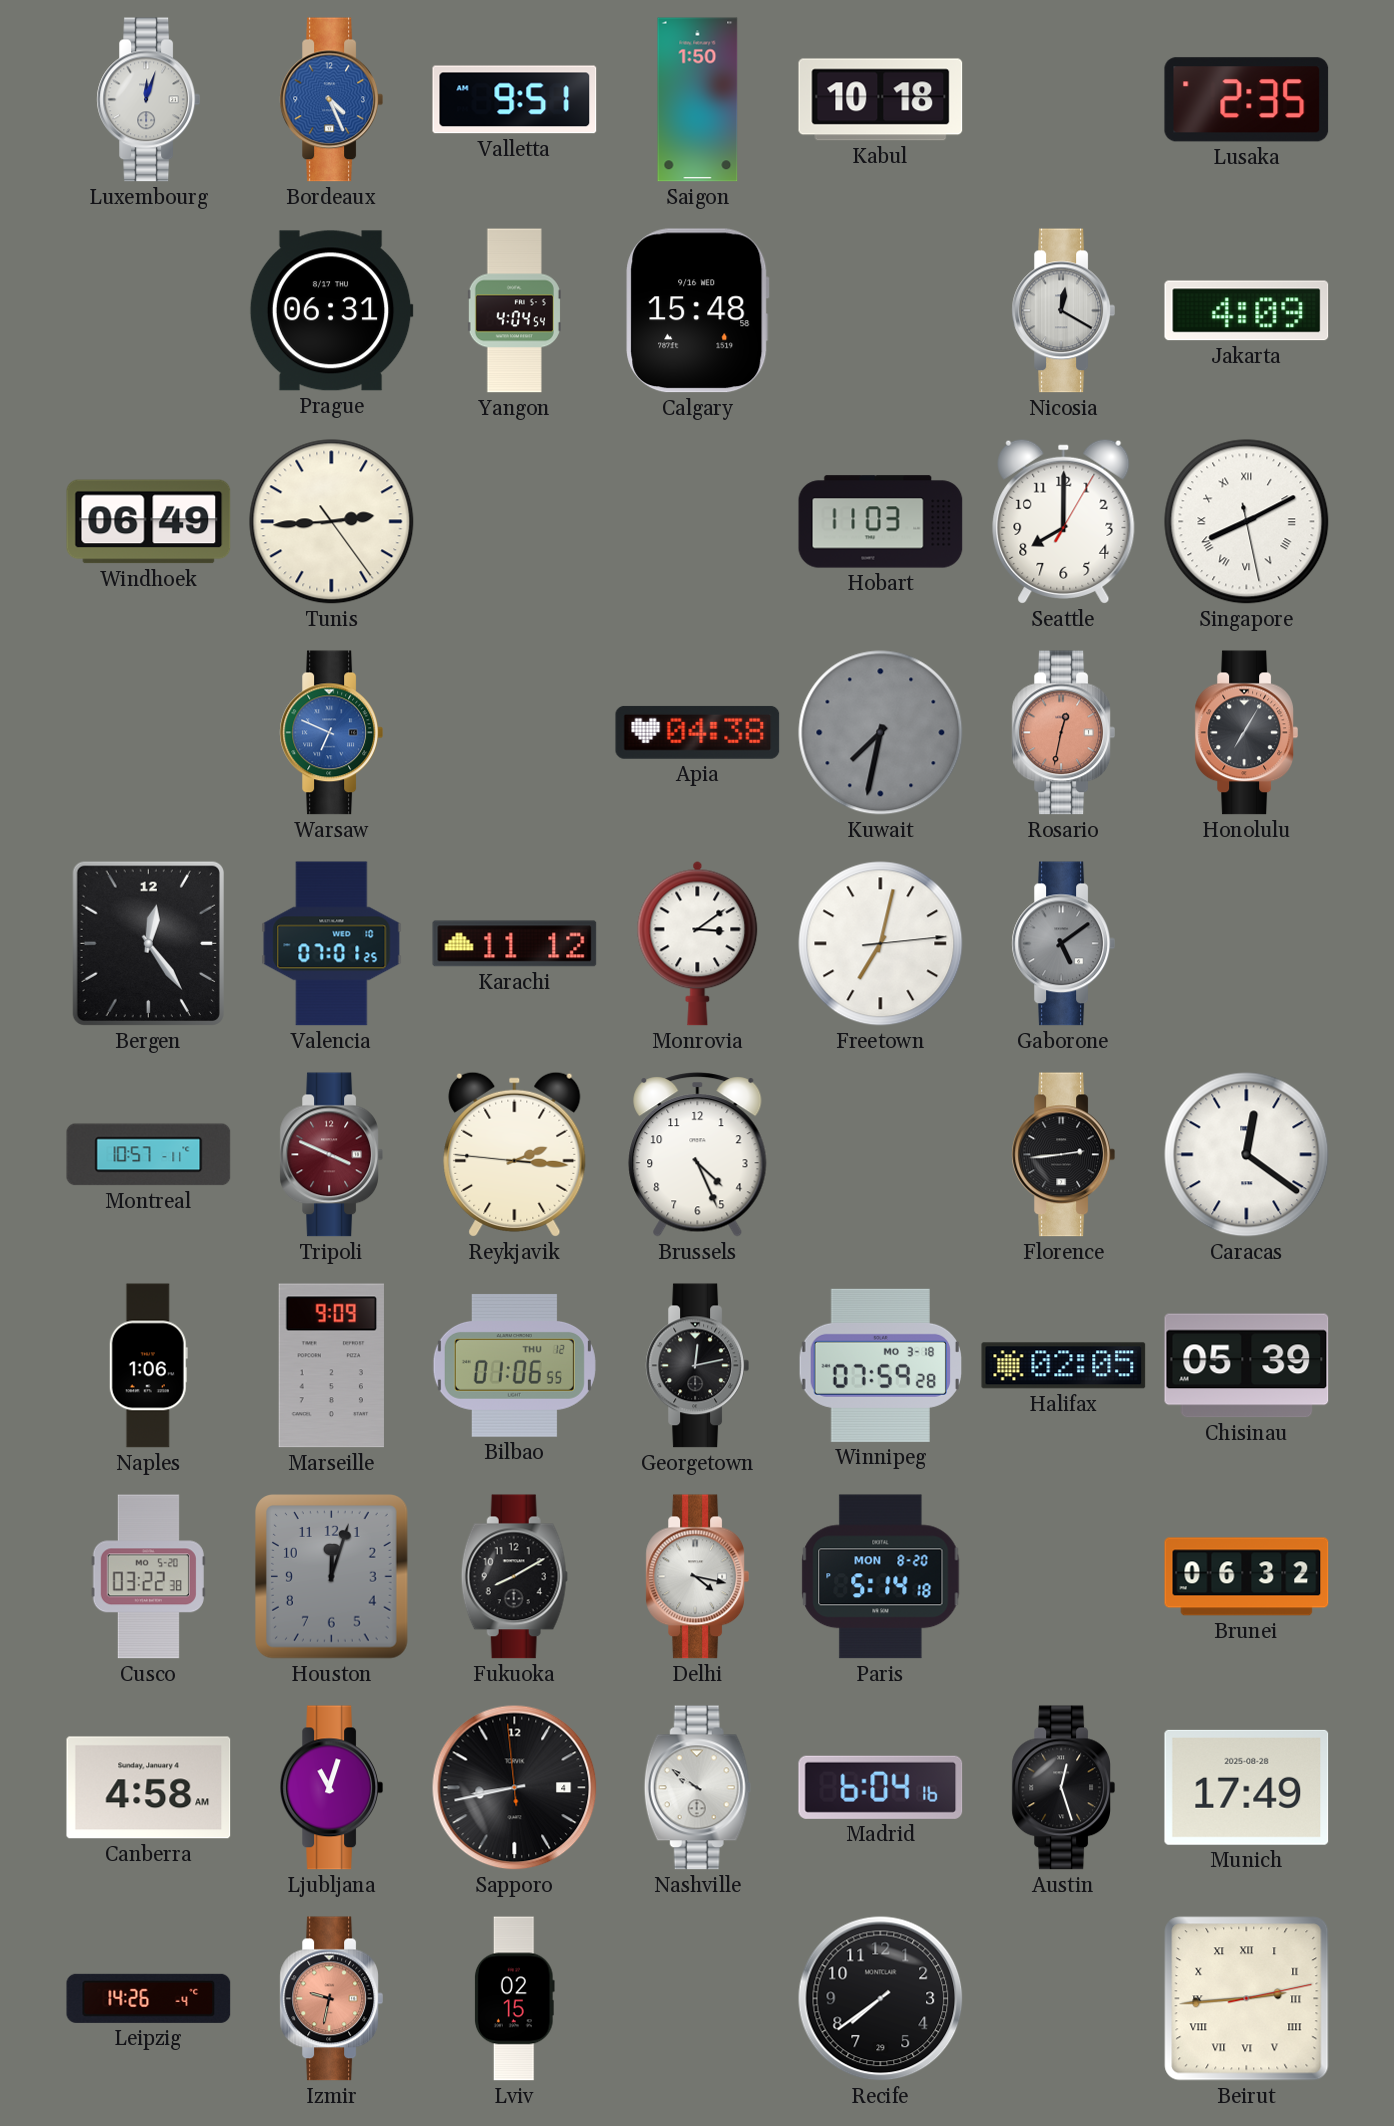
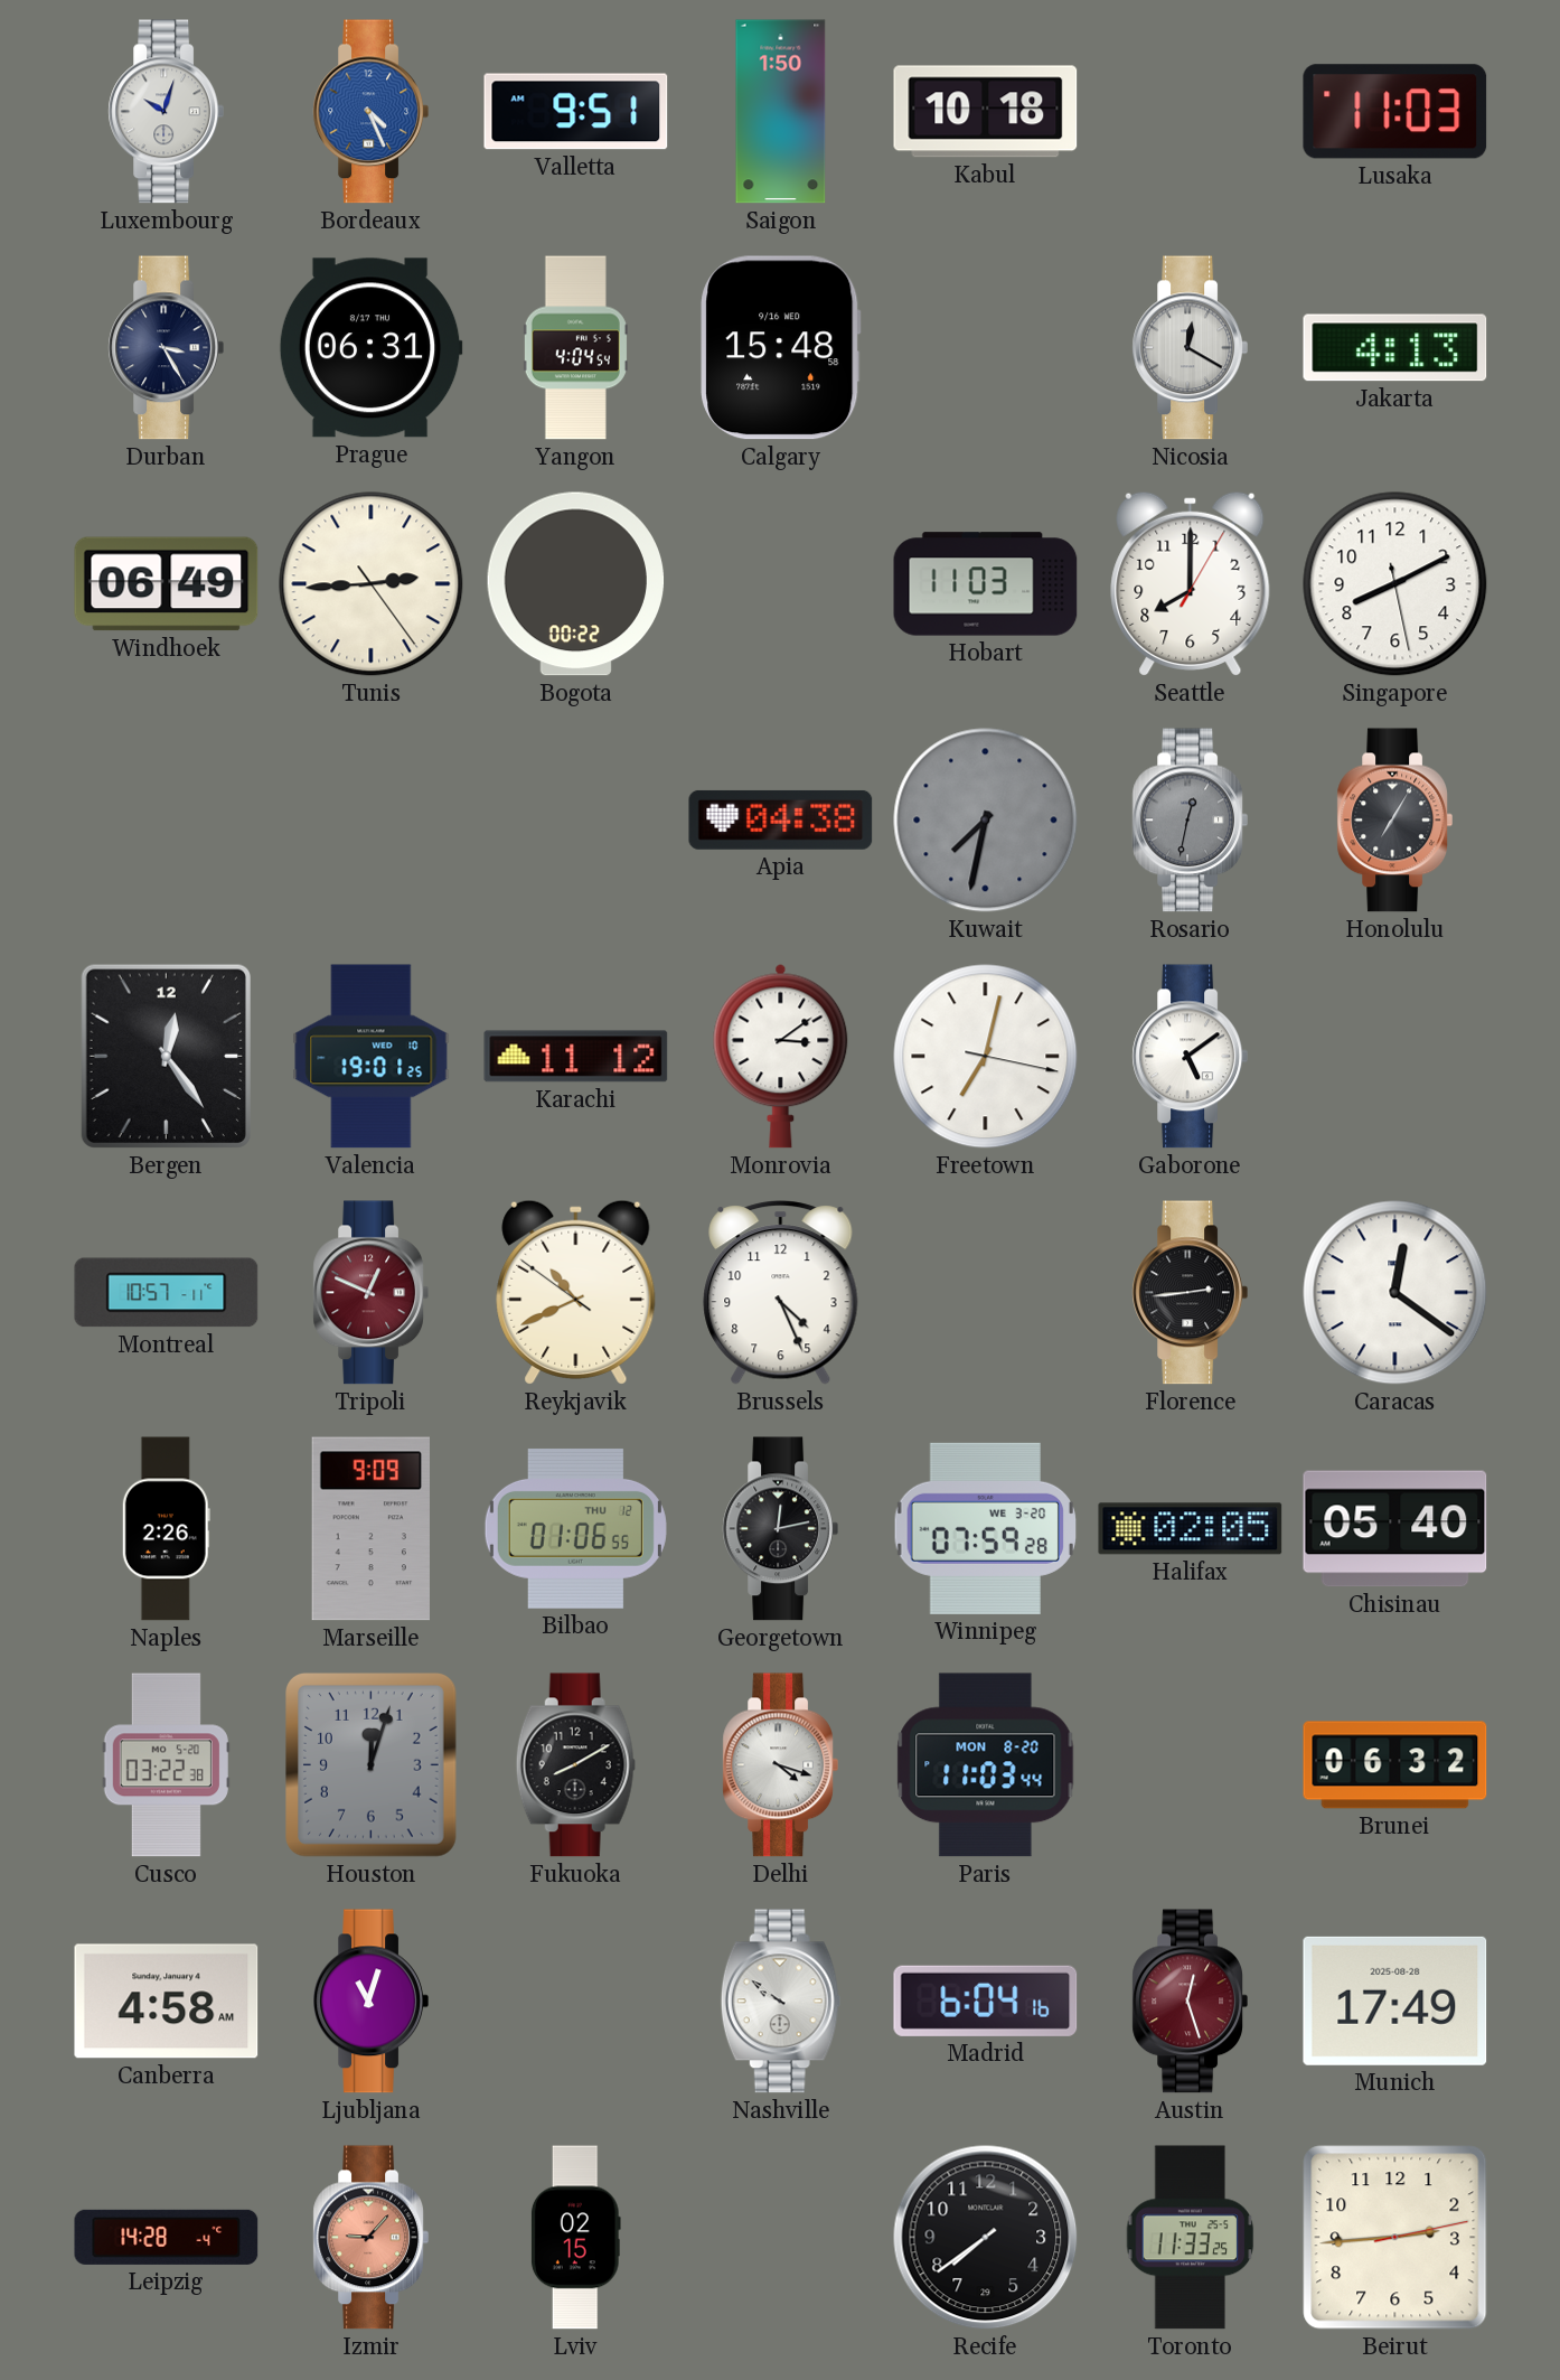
Luxembourg: 12:03 -> 10:03
Lusaka: 2:35 -> 11:03
Durban: none -> 3:25
Jakarta: 4:09 -> 4:13
Bogota: none -> 00:22
Singapore numerals: Roman -> Arabic
Warsaw: 6:49 -> none
Rosario dial: salmon -> grey
Valencia: 07:01 -> 19:01
Freetown: 7:02:14 -> 7:02:17
Gaborone dial: grey -> white
Tripoli: 3:49 -> 12:49
Reykjavik: 2:15 -> 10:40
Naples: 1:06 -> 2:26
Winnipeg date: MO 3-18 -> WE 3-20
Chisinau: 05:39 -> 05:40
Delhi: 4:17 -> 4:18
Paris: 5:14 -> 11:03
Sapporo: 8:42 -> none
Austin dial: black -> burgundy
Leipzig: 14:26 -> 14:28
Izmir: 9:32 -> 9:07
Toronto: none -> 11:33
Beirut numerals: Roman -> Arabic
